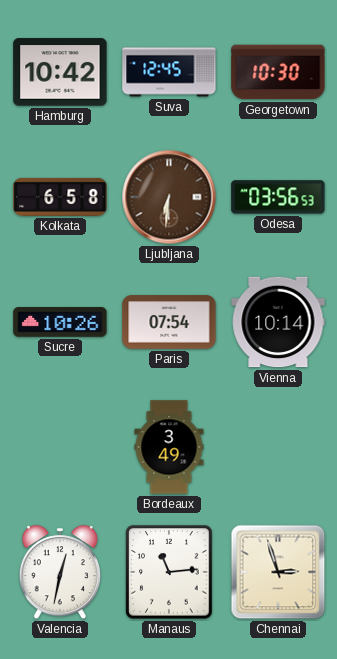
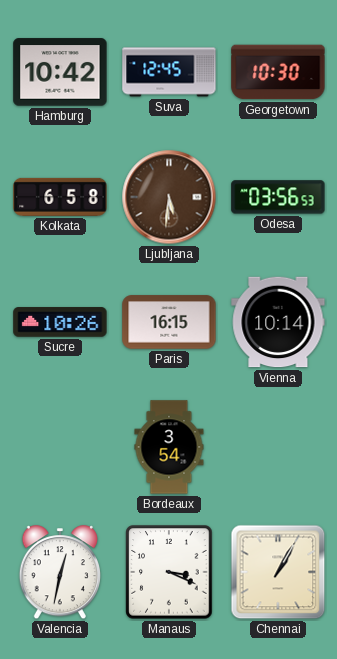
Ljubljana: 6:31 -> 5:31
Paris: 07:54 -> 16:15
Bordeaux: 3:49 -> 3:54
Manaus: 11:14 -> 3:19
Chennai: 2:57 -> 1:05
